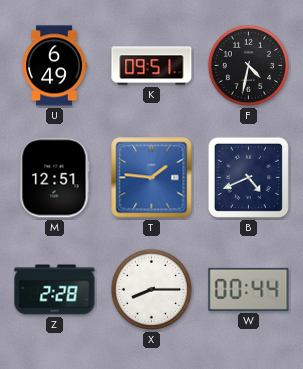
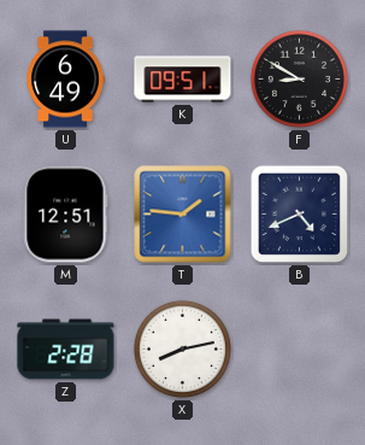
F: 4:32 -> 8:50
X: 8:15 -> 8:13
W: 00:44 -> none
